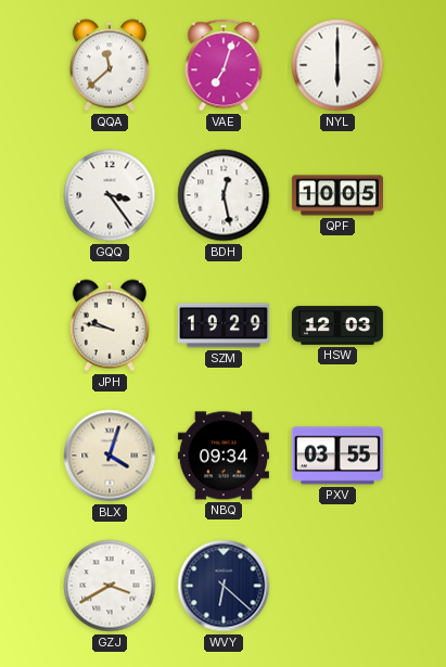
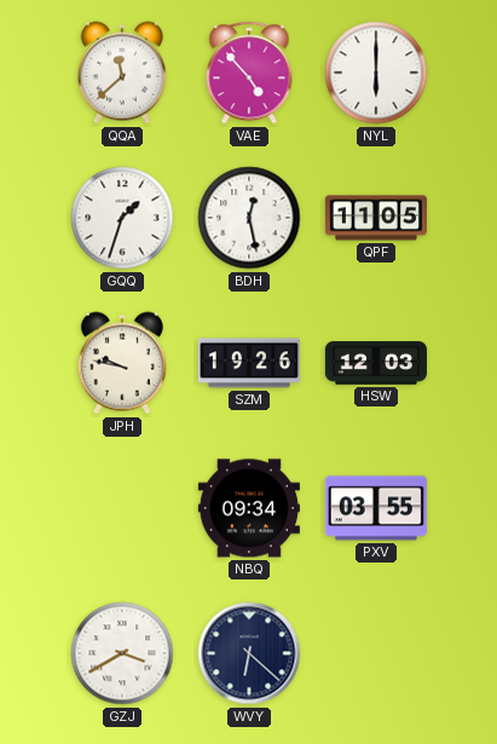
VAE: 7:03 -> 4:53
GQQ: 3:24 -> 1:33
QPF: 10:05 -> 11:05
SZM: 19:29 -> 19:26
BLX: 4:03 -> none
